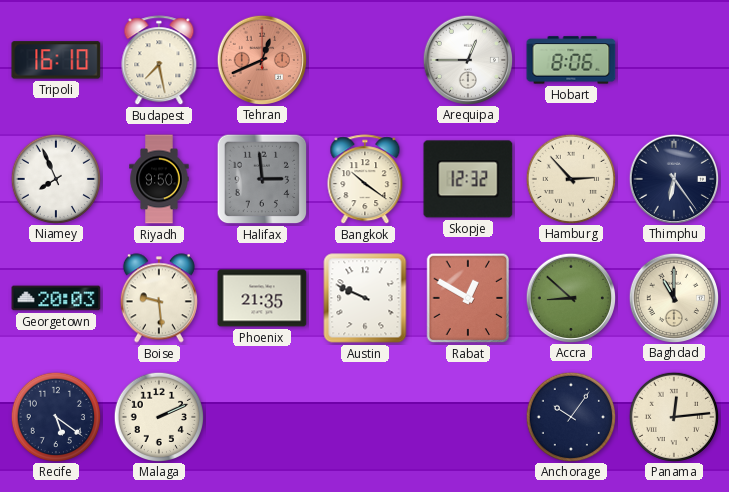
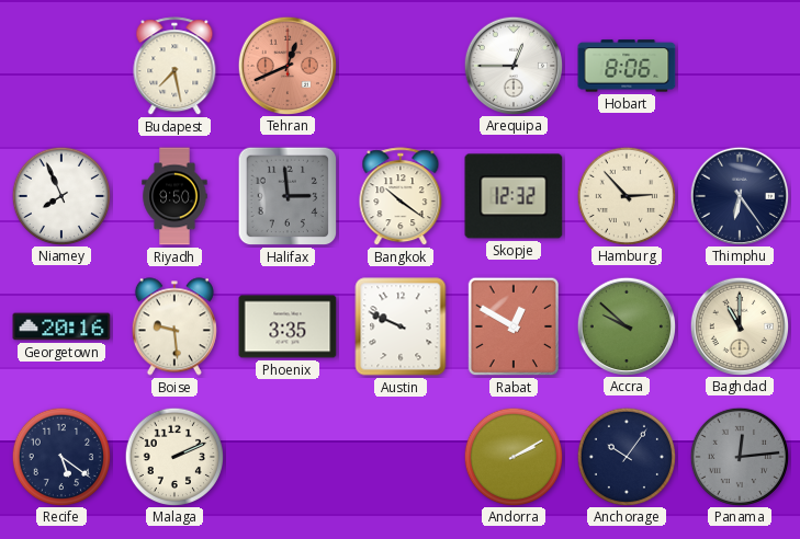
Tripoli: 16:10 -> none
Georgetown: 20:03 -> 20:16
Phoenix: 21:35 -> 3:35
Accra: 8:52 -> 9:52
Andorra: none -> 2:10
Panama dial: cream -> grey
